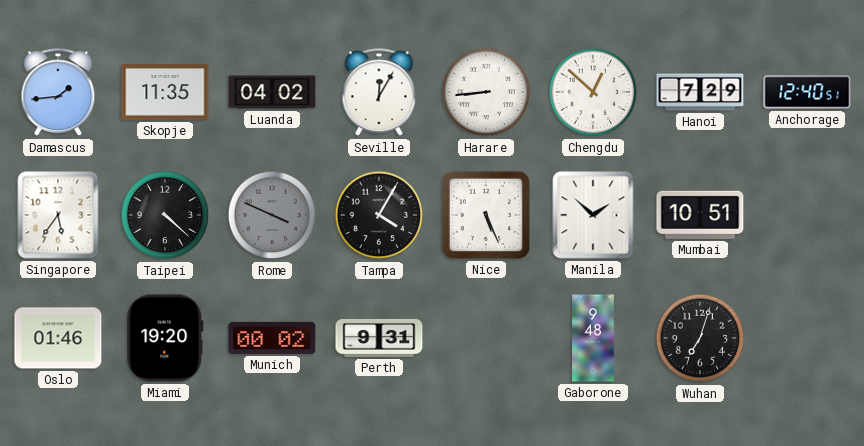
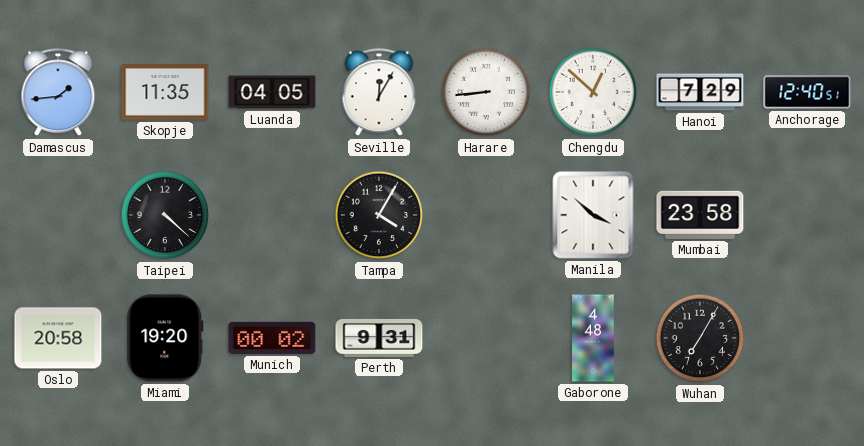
Luanda: 04:02 -> 04:05
Singapore: 5:36 -> none
Rome: 3:49 -> none
Nice: 5:26 -> none
Manila: 1:52 -> 3:52
Mumbai: 10:51 -> 23:58
Oslo: 01:46 -> 20:58
Gaborone: 9:48 -> 4:48
Wuhan: 7:03 -> 7:05
